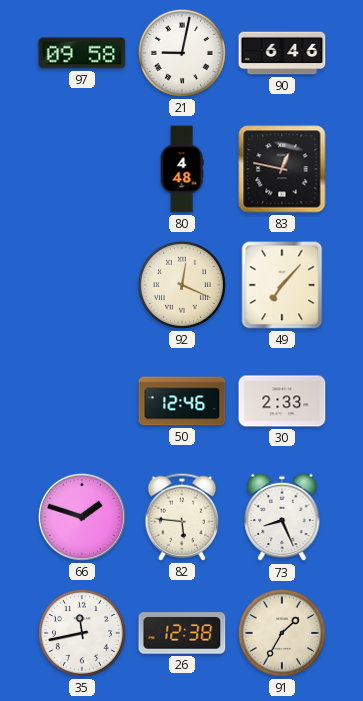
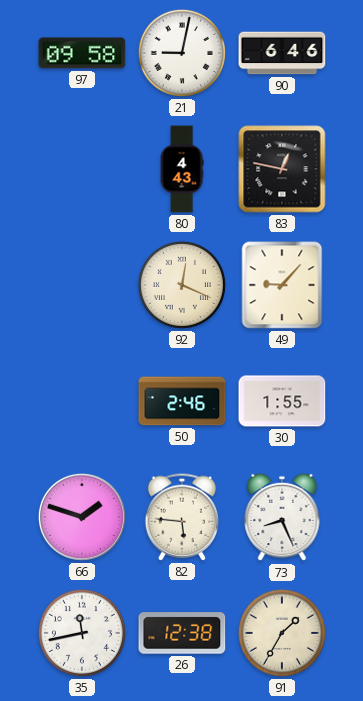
80: 4:48 -> 4:43
49: 7:07 -> 9:07
50: 12:46 -> 2:46
30: 2:33 -> 1:55
